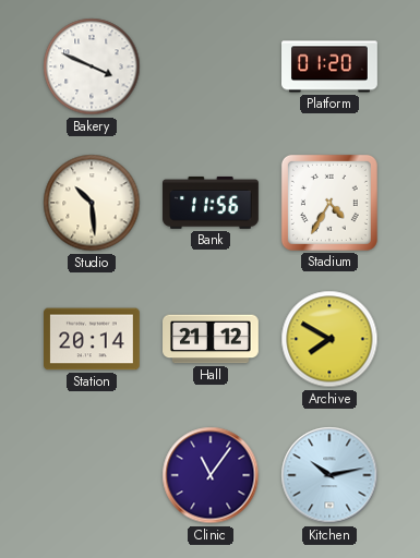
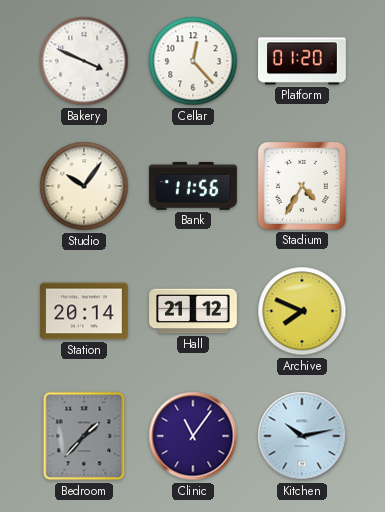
Cellar: none -> 12:23
Studio: 10:29 -> 10:06
Archive: 7:50 -> 7:49
Bedroom: none -> 1:37
